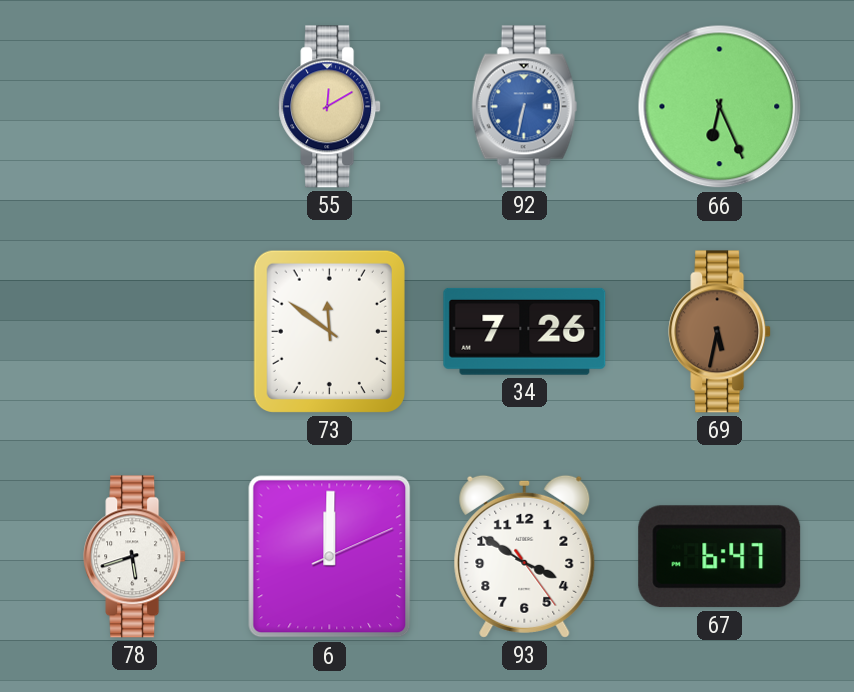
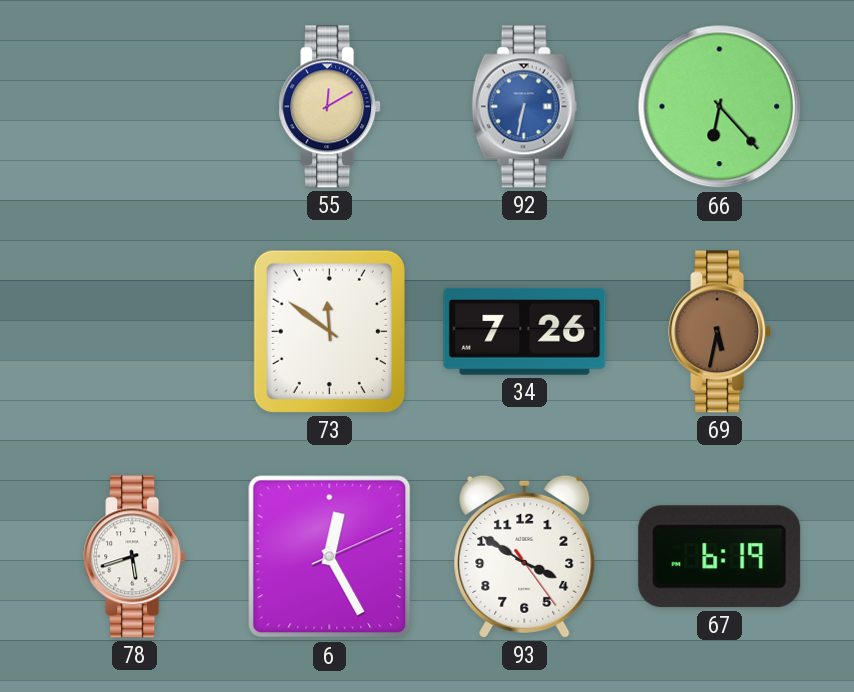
66: 6:26 -> 6:23
6: 12:00 -> 12:25
67: 6:47 -> 6:19
